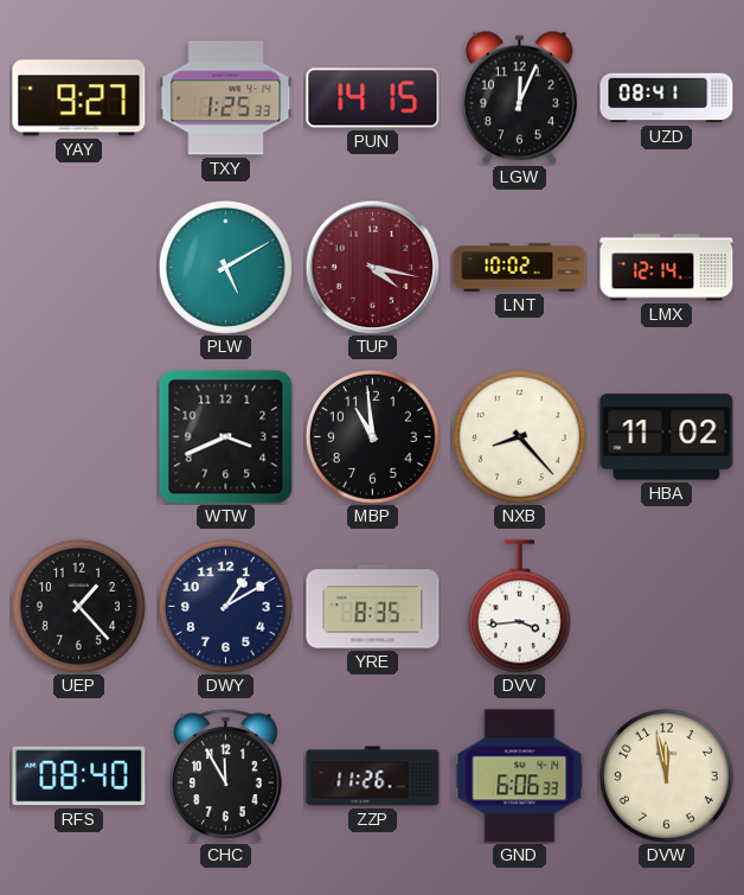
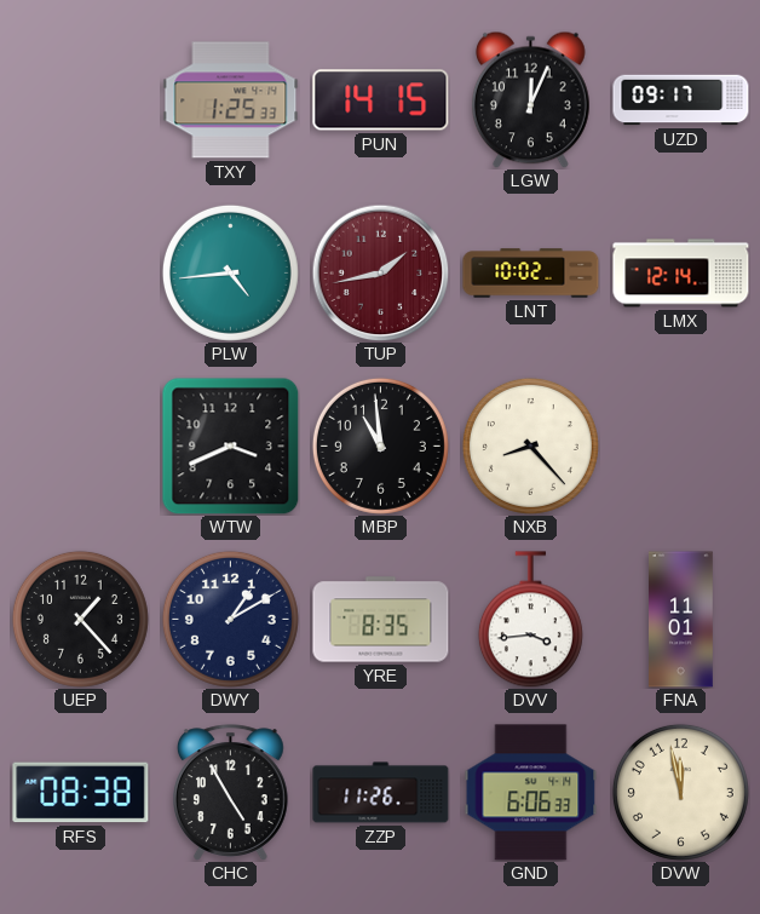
YAY: 9:27 -> none
UZD: 08:41 -> 09:17
PLW: 5:10 -> 4:44
TUP: 4:17 -> 1:43
HBA: 11:02 -> none
FNA: none -> 11:01
RFS: 08:40 -> 08:38
CHC: 11:55 -> 4:55
